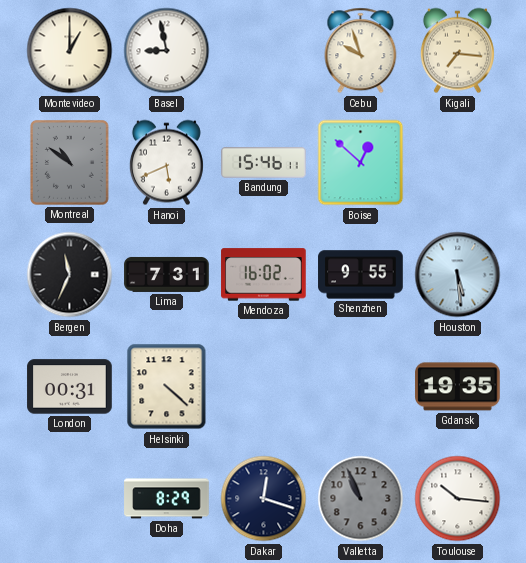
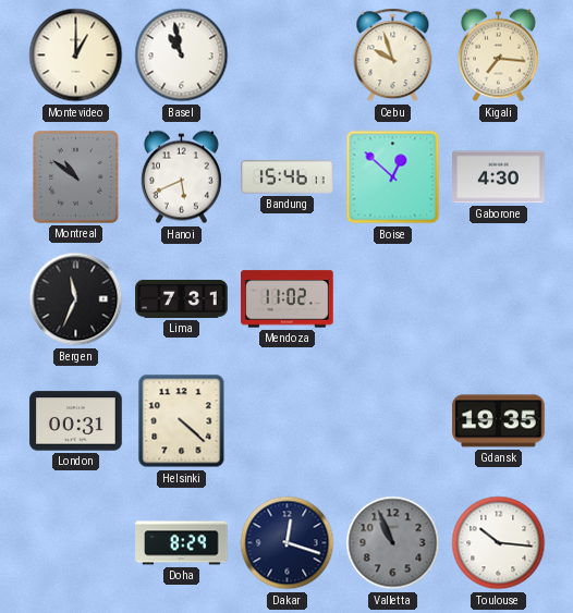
Basel: 8:58 -> 10:58
Gaborone: none -> 4:30
Mendoza: 16:02 -> 11:02
Shenzhen: 9:55 -> none
Houston: 5:29 -> none
